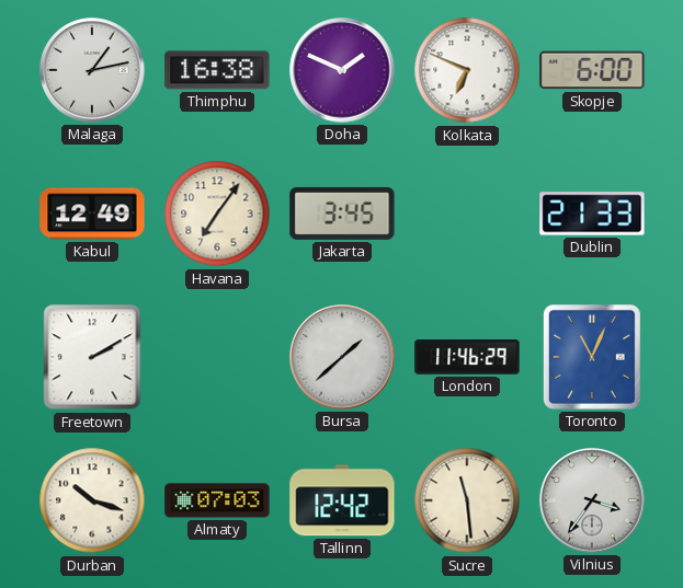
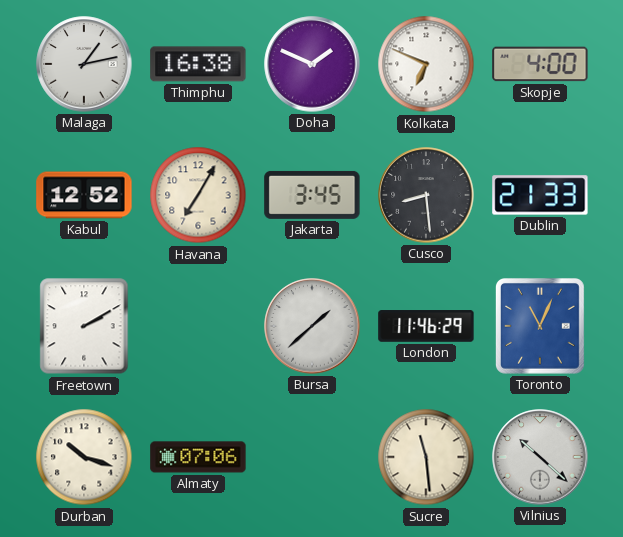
Skopje: 6:00 -> 4:00
Kabul: 12:49 -> 12:52
Havana: 7:06 -> 7:05
Cusco: none -> 8:29
Almaty: 07:03 -> 07:06
Tallinn: 12:42 -> none
Vilnius: 3:36 -> 10:22
